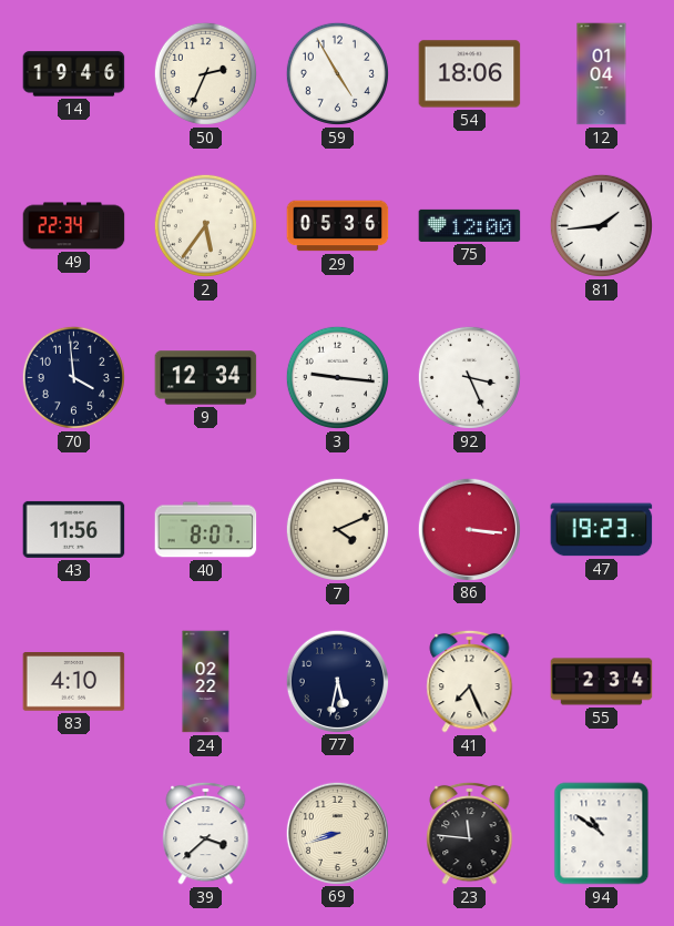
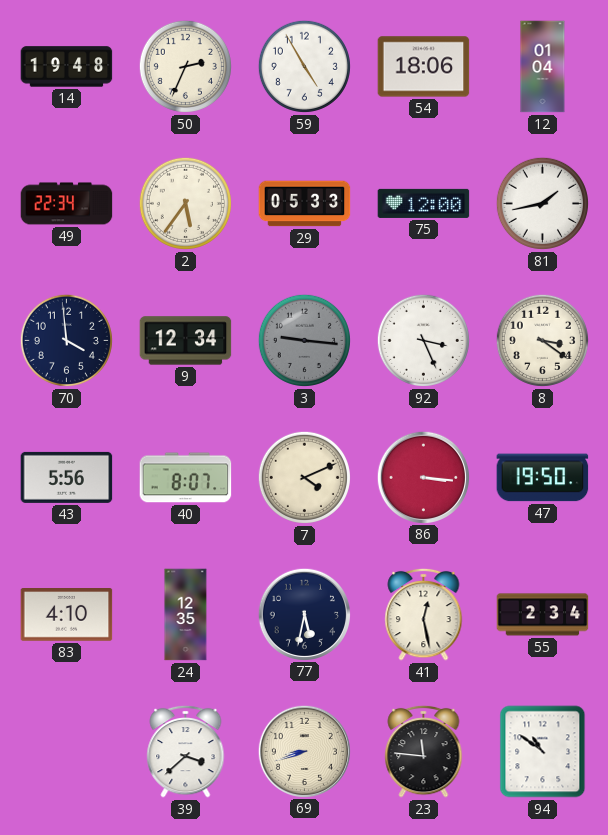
14: 19:46 -> 19:48
29: 05:36 -> 05:33
81: 1:44 -> 1:43
3 dial: white -> grey
8: none -> 3:21
43: 11:56 -> 5:56
47: 19:23 -> 19:50
24: 02:22 -> 12:35
41: 7:26 -> 12:28
